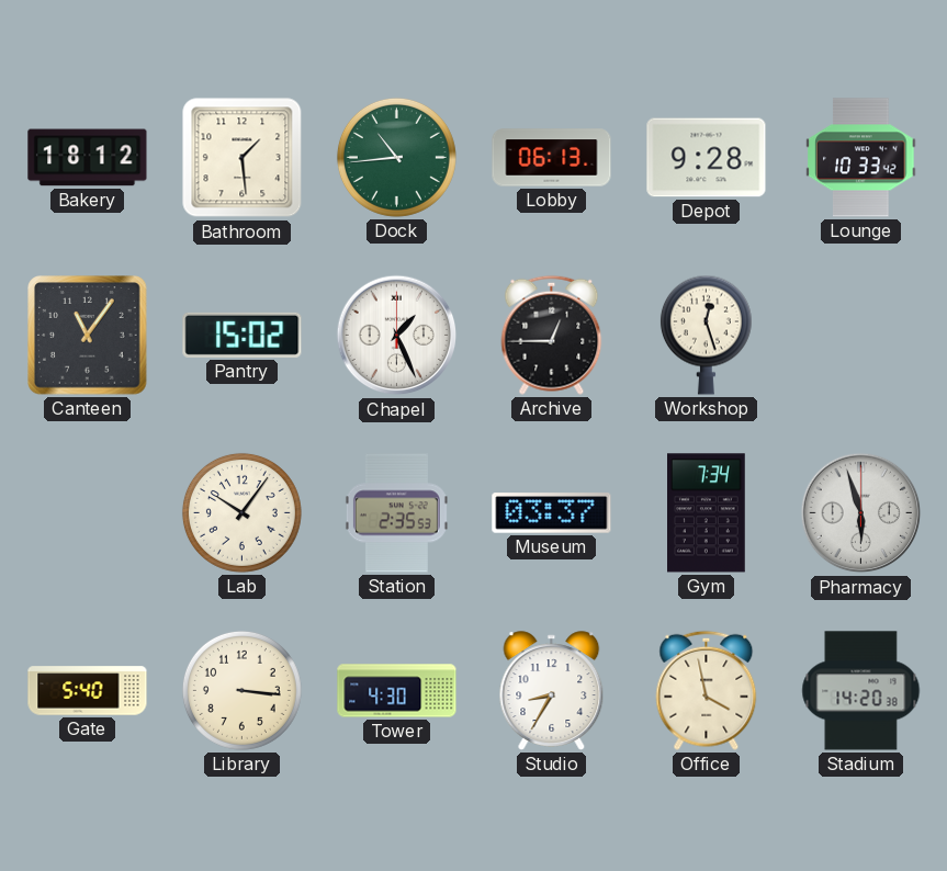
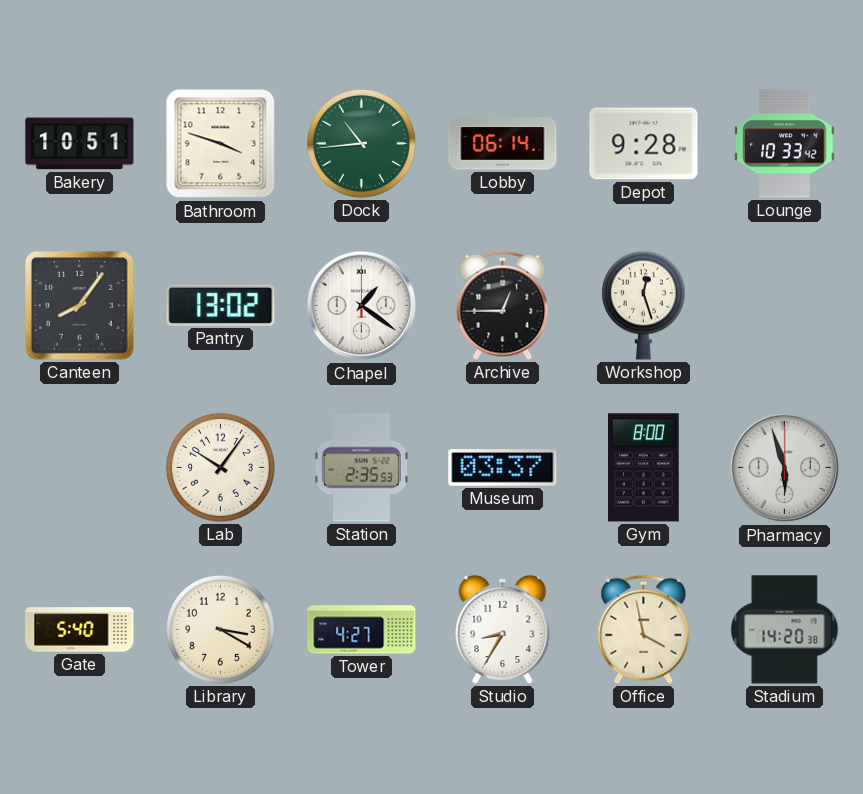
Bakery: 18:12 -> 10:51
Bathroom: 1:29 -> 3:48
Lobby: 06:13 -> 06:14
Canteen: 11:06 -> 8:06
Pantry: 15:02 -> 13:02
Chapel: 1:26 -> 1:21
Gym: 7:34 -> 8:00
Library: 3:16 -> 3:20
Tower: 4:30 -> 4:27
